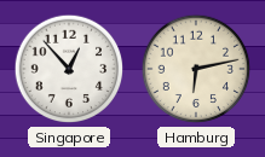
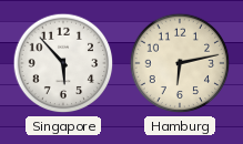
Singapore: 12:53 -> 5:53
